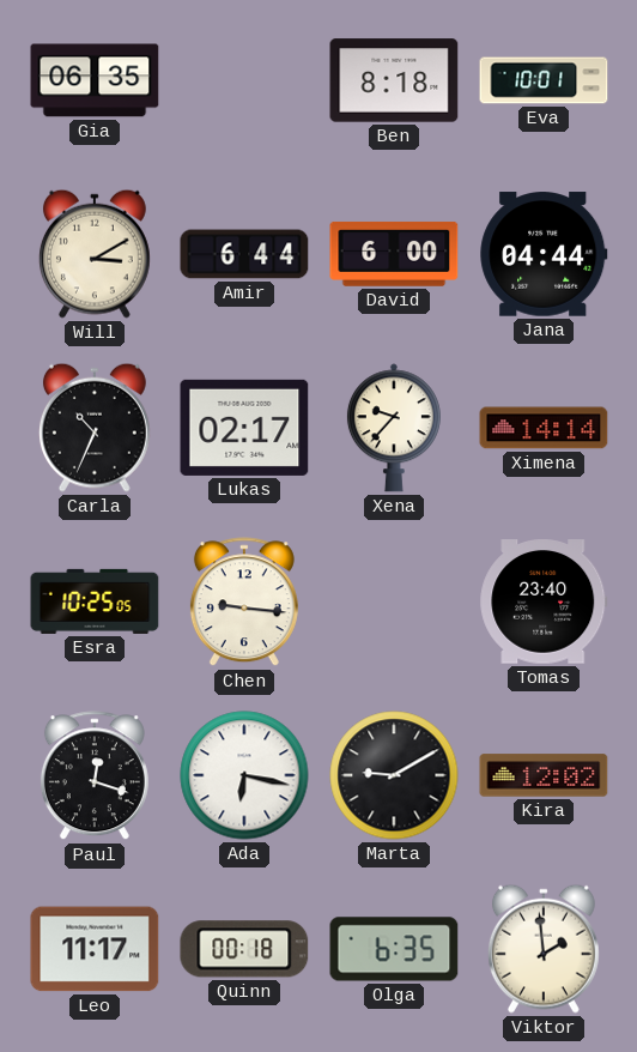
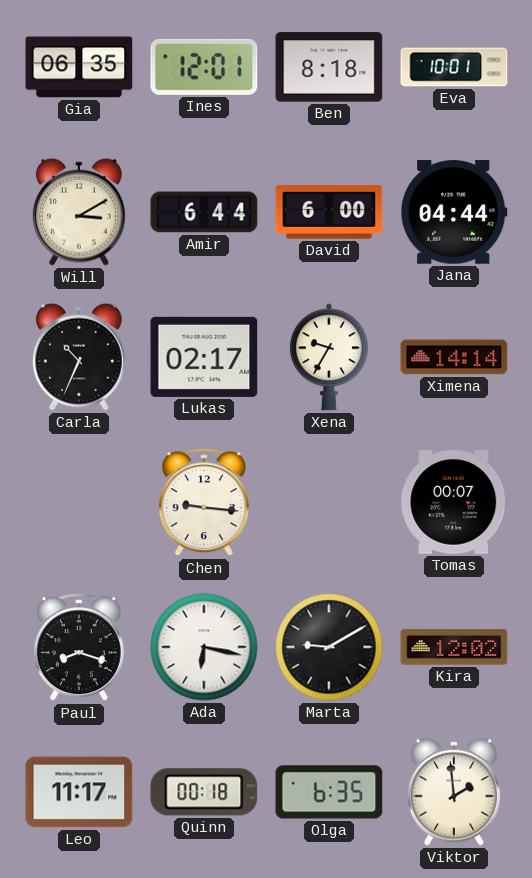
Ines: none -> 12:01
Xena: 9:37 -> 9:35
Esra: 10:25 -> none
Tomas: 23:40 -> 00:07
Paul: 12:18 -> 8:18
